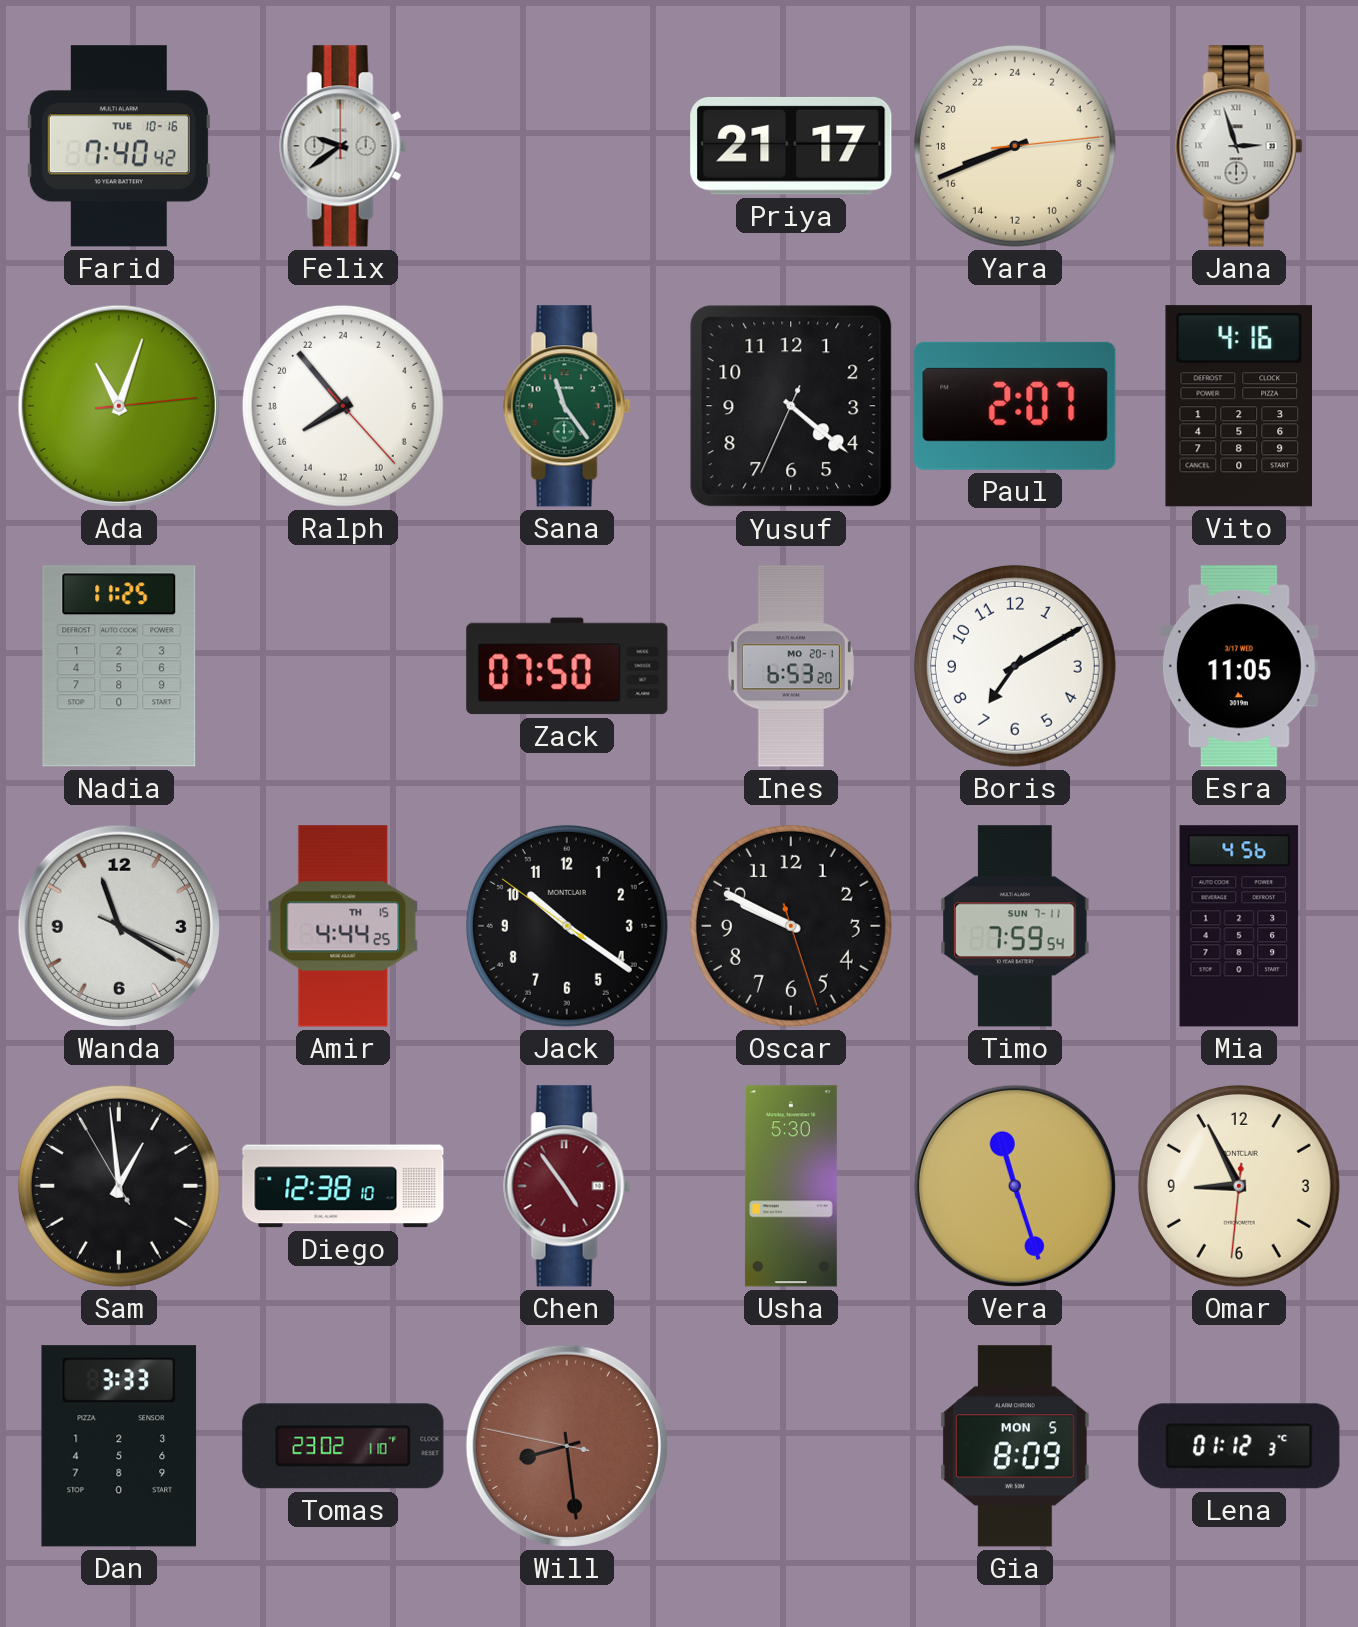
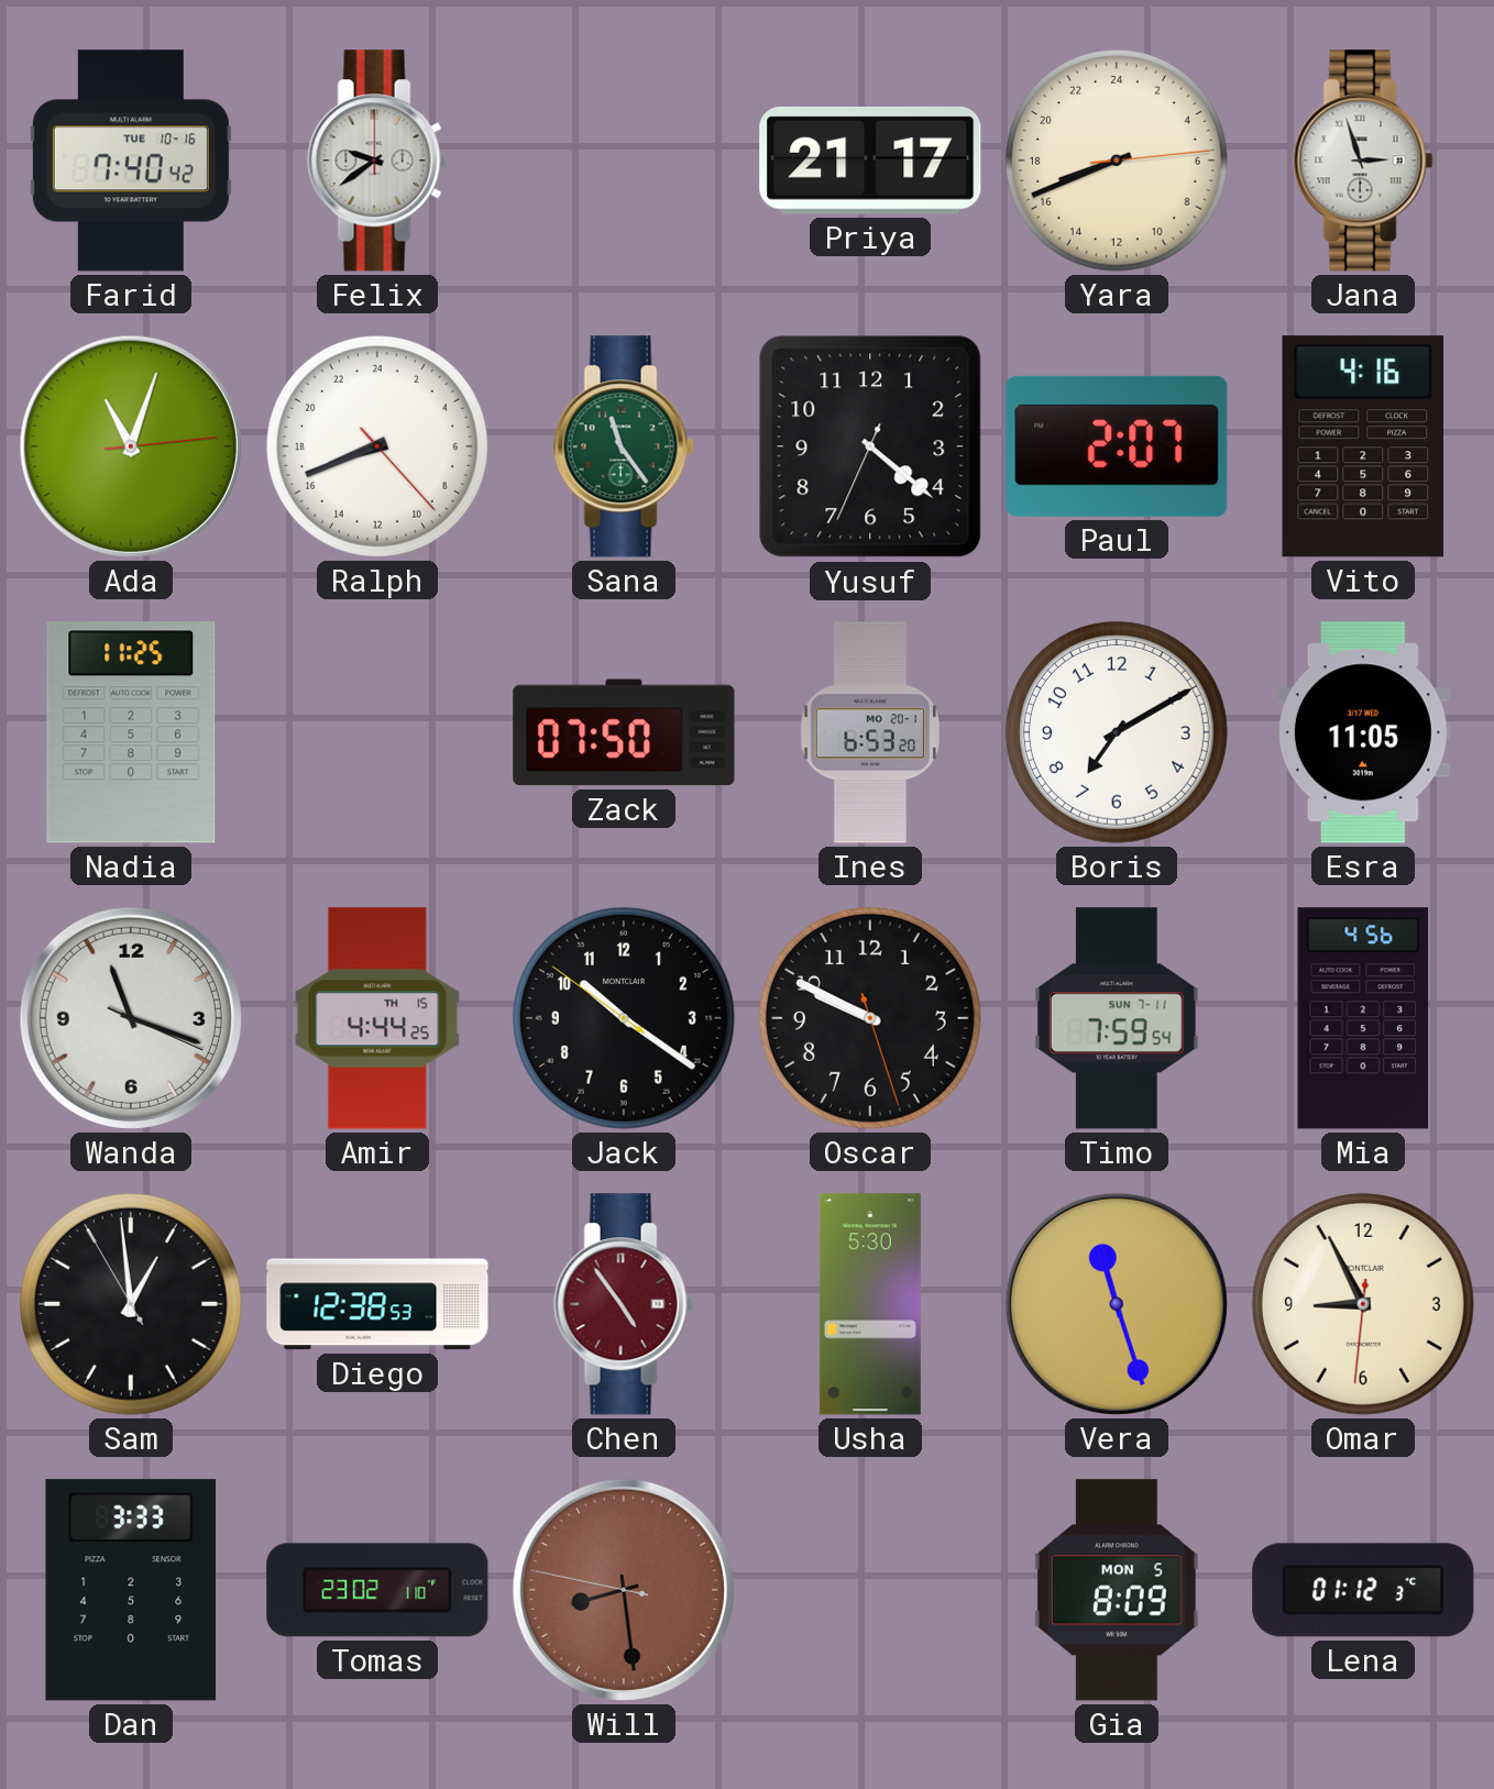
Ralph: 15:53 -> 16:41
Wanda: 11:20 -> 11:18
Diego: 12:38:10 -> 12:38:53
